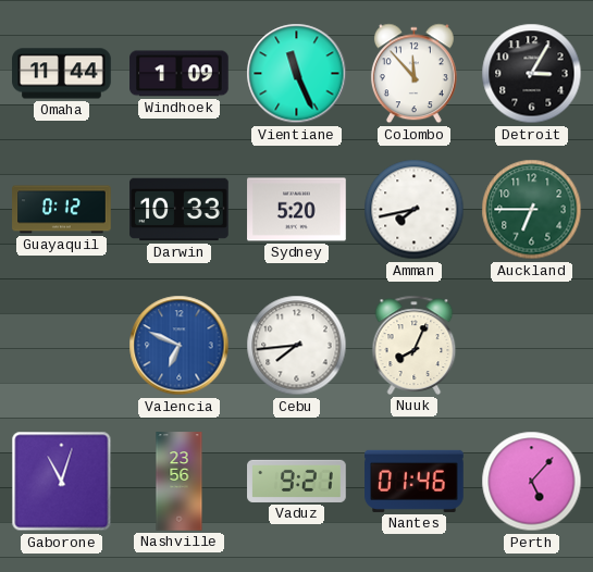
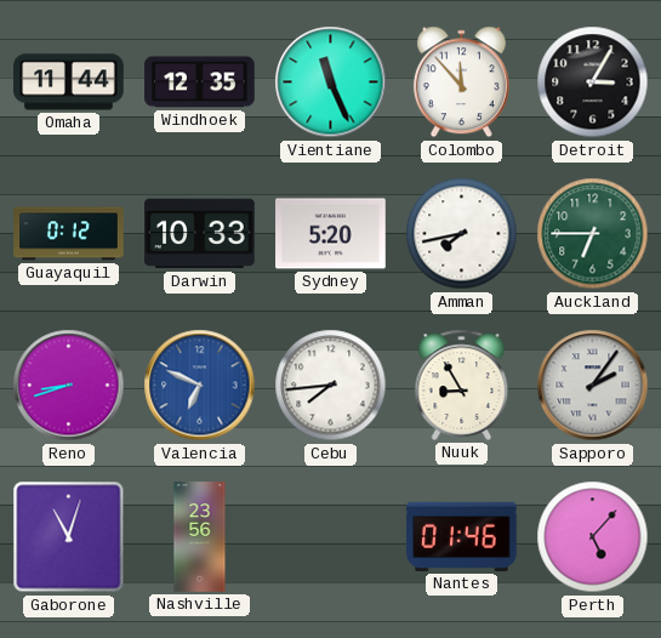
Windhoek: 1:09 -> 12:35
Reno: none -> 8:42
Nuuk: 8:04 -> 8:55
Sapporo: none -> 2:06
Vaduz: 9:21 -> none
